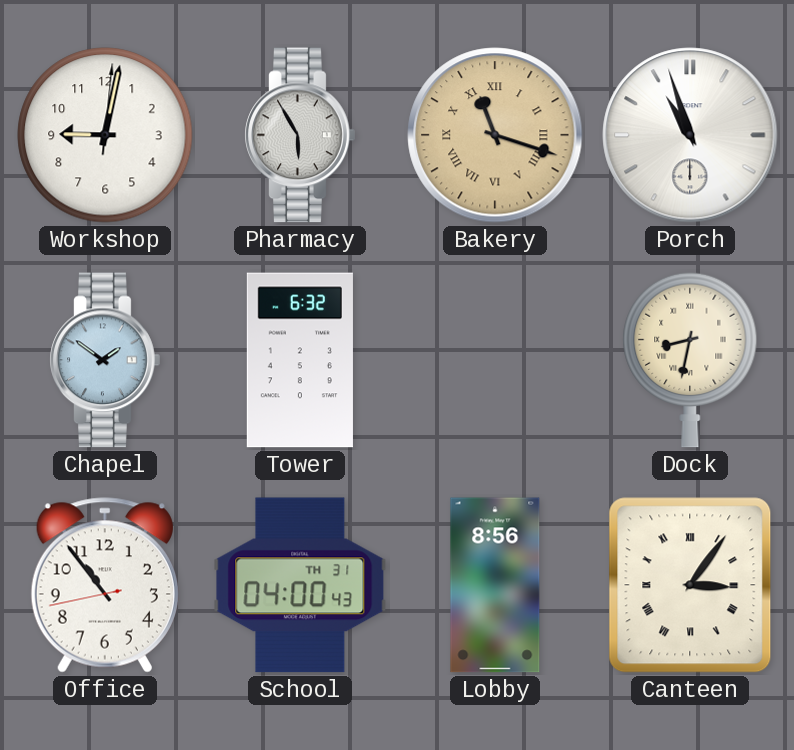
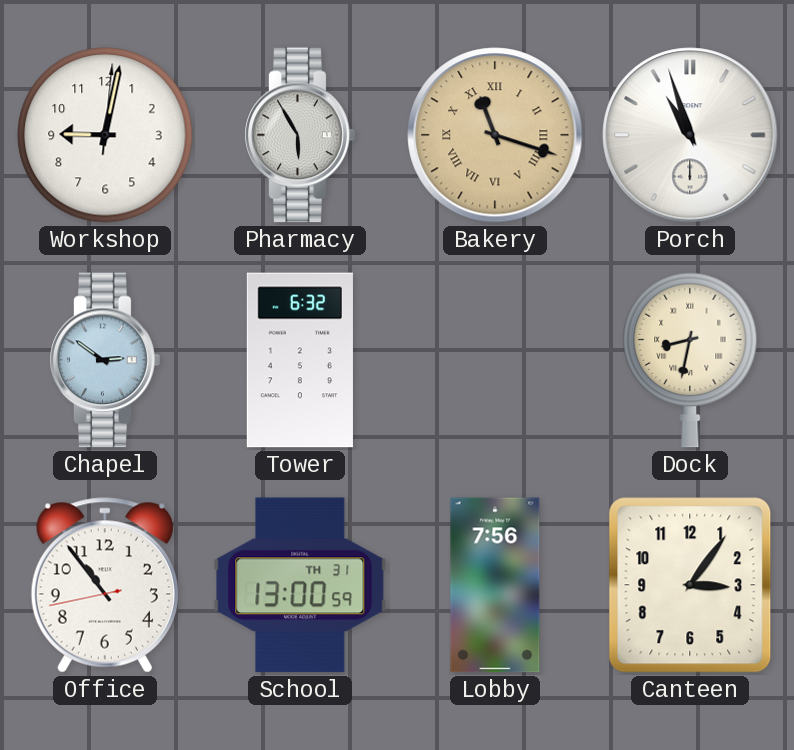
Chapel: 1:51 -> 2:51
School: 04:00 -> 13:00
Lobby: 8:56 -> 7:56
Canteen numerals: Roman -> Arabic
